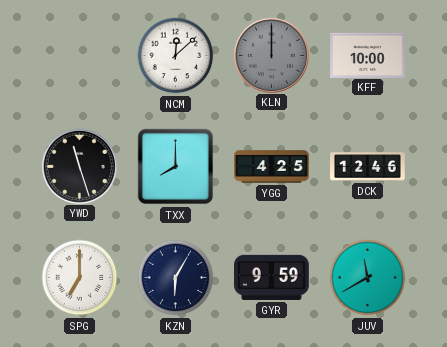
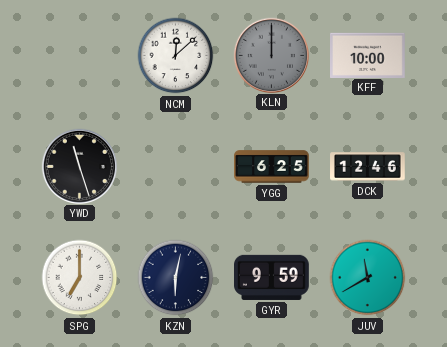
TXX: 8:00 -> none
YGG: 4:25 -> 6:25
KZN: 6:05 -> 6:02
